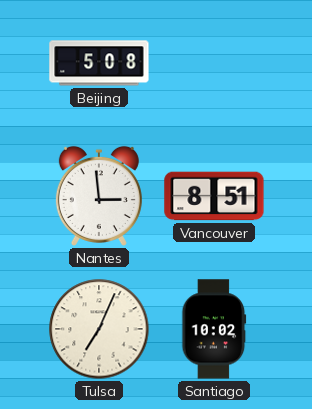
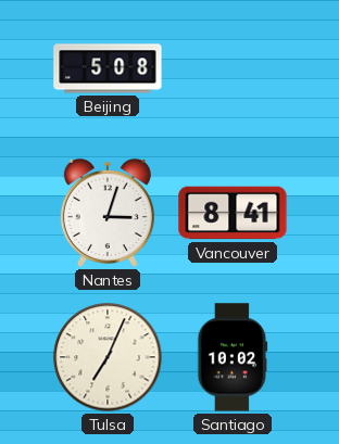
Nantes: 2:59 -> 3:03
Vancouver: 8:51 -> 8:41
